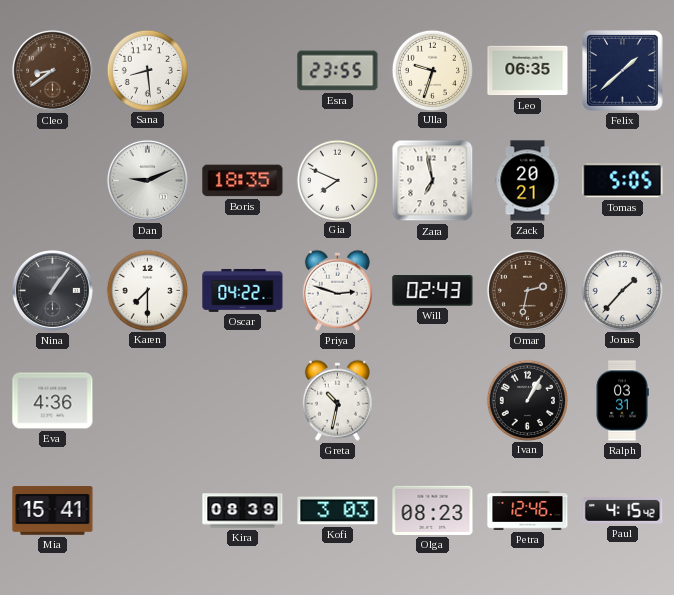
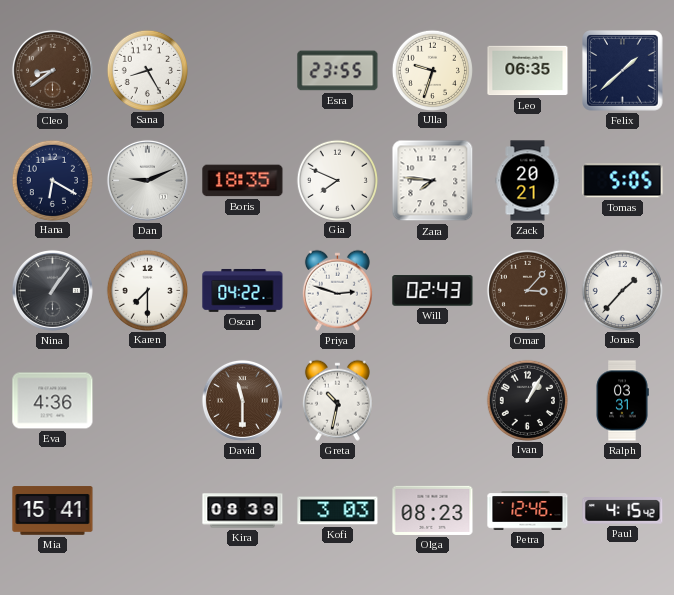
Sana: 8:29 -> 8:25
Hana: none -> 6:20
Zara: 6:58 -> 7:46
Omar: 2:32 -> 3:07
David: none -> 11:30
